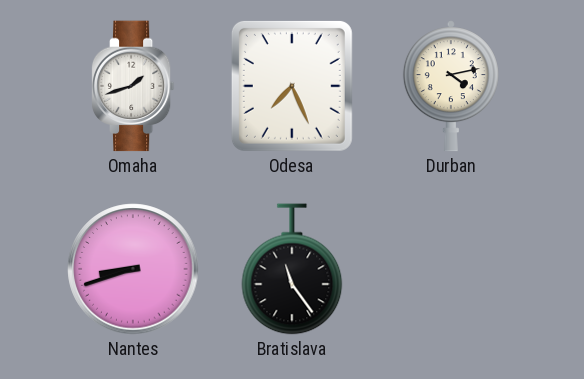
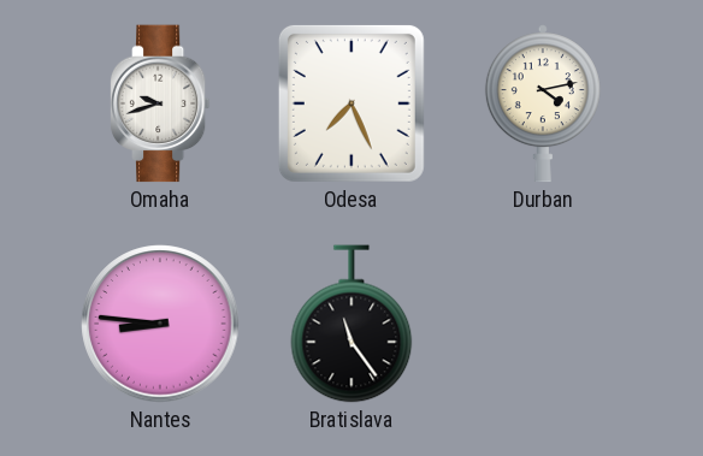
Omaha: 1:42 -> 9:42
Nantes: 8:42 -> 8:46
